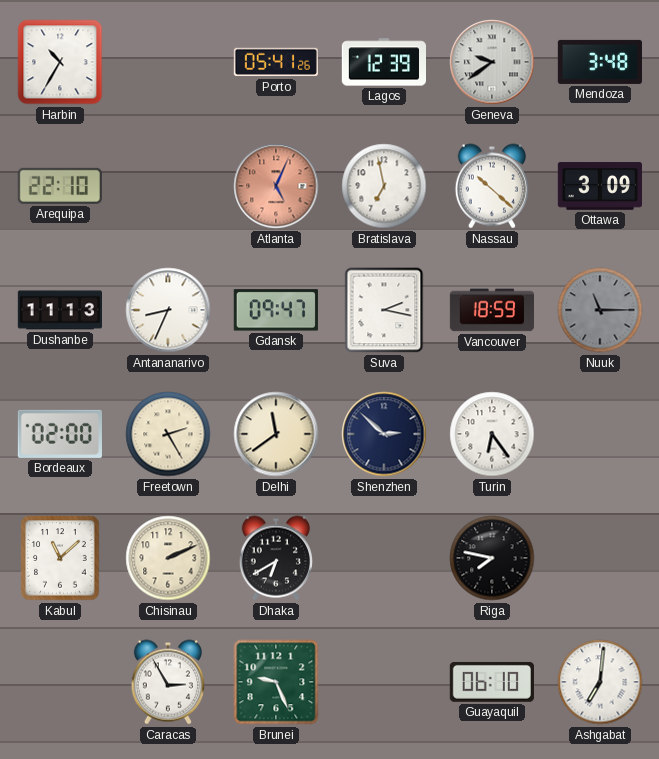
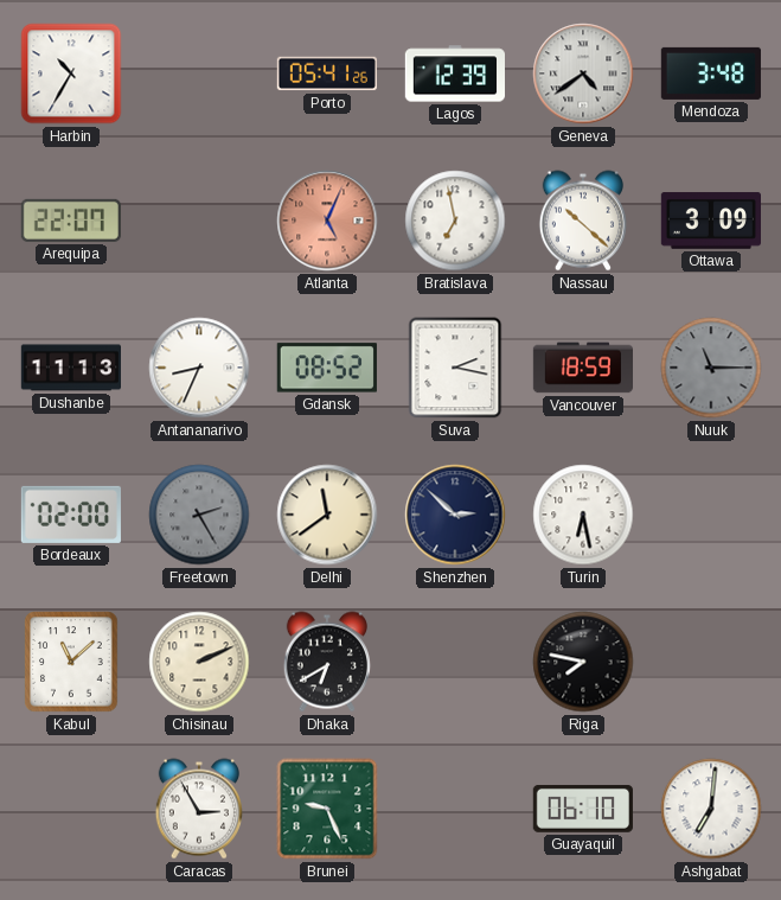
Geneva: 9:39 -> 4:39
Arequipa: 22:10 -> 22:07
Gdansk: 09:47 -> 08:52
Freetown dial: cream -> grey
Turin: 6:24 -> 6:28
